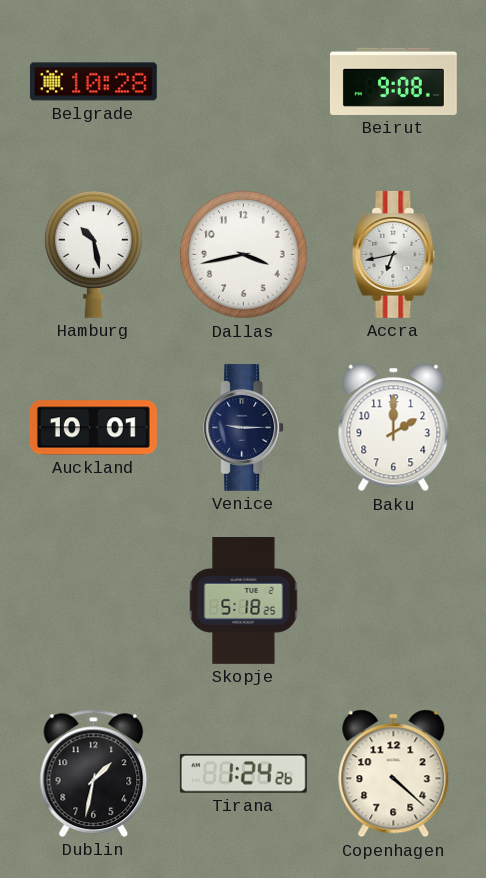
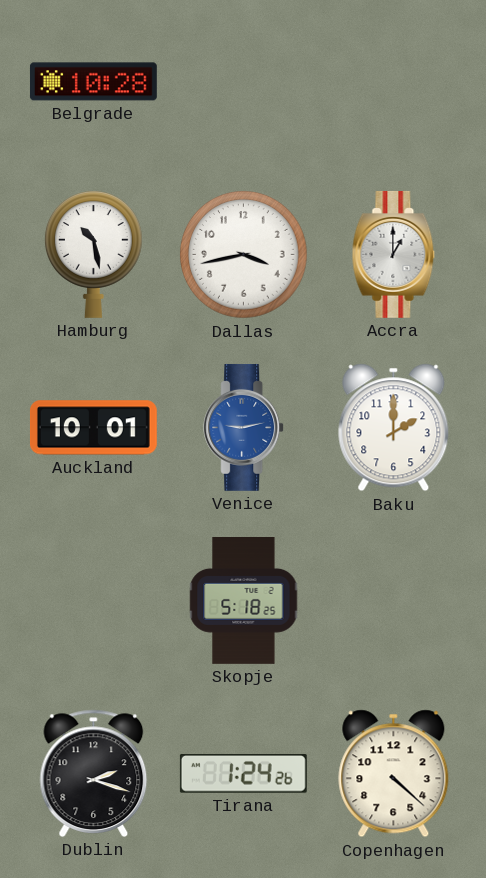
Beirut: 9:08 -> none
Accra: 6:43 -> 1:00
Venice: 9:15 -> 9:13
Venice dial: navy -> blue
Dublin: 1:32 -> 2:18
